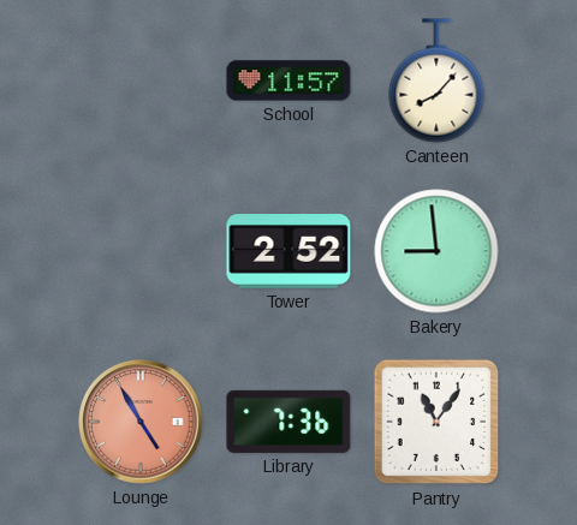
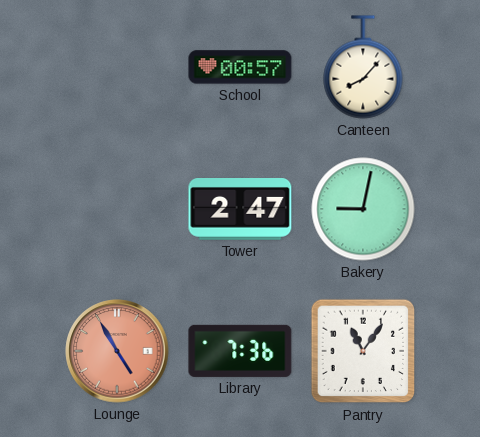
School: 11:57 -> 00:57
Tower: 2:52 -> 2:47
Bakery: 8:59 -> 9:02
